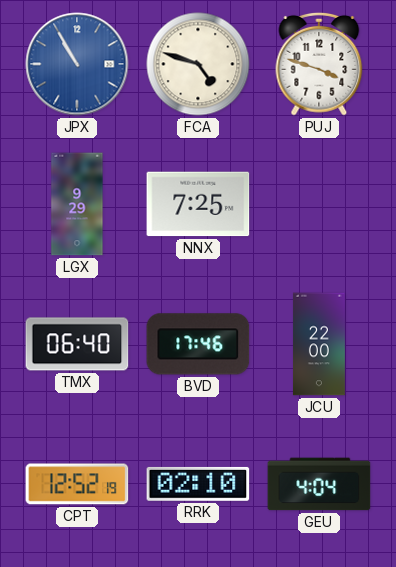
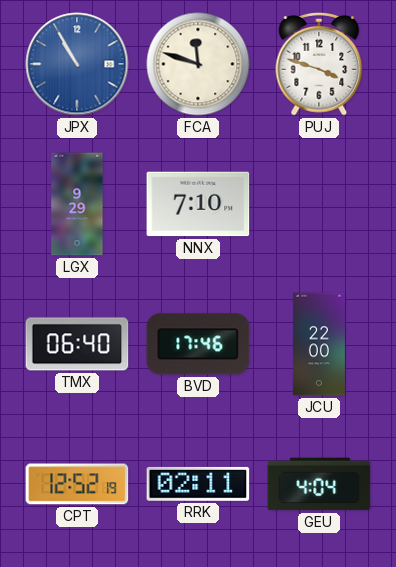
FCA: 4:48 -> 11:48
NNX: 7:25 -> 7:10
RRK: 02:10 -> 02:11
